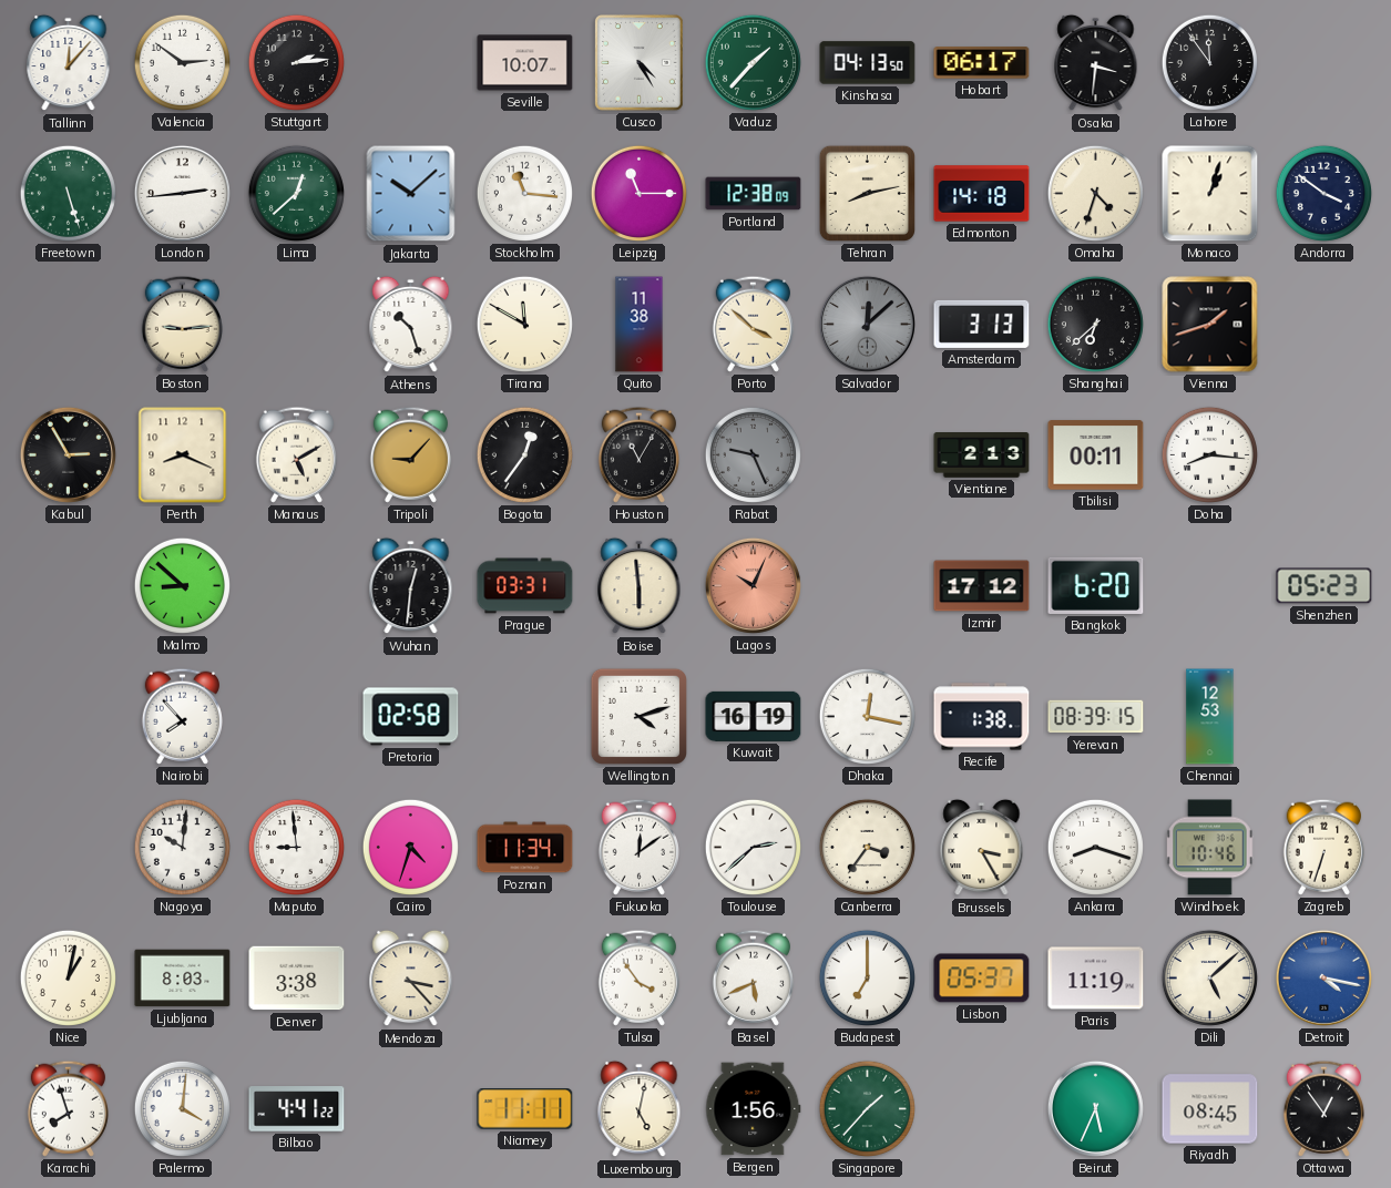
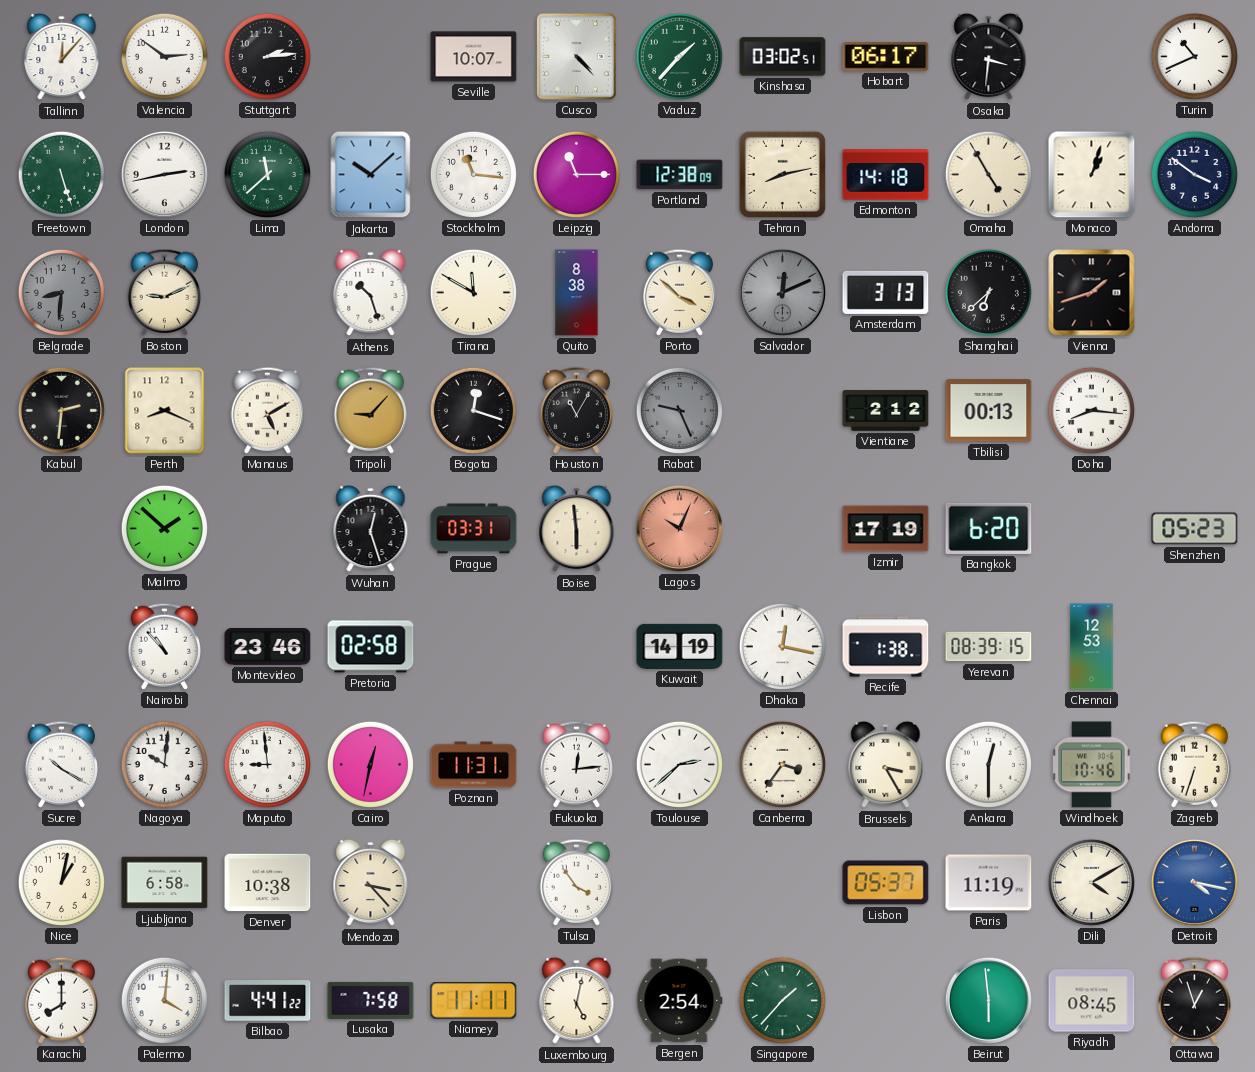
Cusco: 4:25 -> 4:23
Kinshasa: 04:13 -> 03:02
Lahore: 11:54 -> none
Turin: none -> 10:41
London: 2:44 -> 2:43
Lima: 12:38 -> 11:38
Omaha: 4:33 -> 4:55
Belgrade: none -> 8:31
Boston: 9:14 -> 9:11
Quito: 11:38 -> 8:38
Salvador: 12:08 -> 12:11
Kabul: 2:55 -> 2:31
Bogota: 12:36 -> 12:18
Vientiane: 2:13 -> 2:12
Tbilisi: 00:11 -> 00:13
Malmo: 8:52 -> 1:52
Wuhan: 12:31 -> 12:27
Izmir: 17:12 -> 17:19
Nairobi: 7:53 -> 10:53
Montevideo: none -> 23:46
Wellington: 4:12 -> none
Kuwait: 16:19 -> 14:19
Sucre: none -> 10:20
Cairo: 4:33 -> 12:32
Poznan: 11:34 -> 11:31
Fukuoka: 12:09 -> 12:14
Ankara: 8:18 -> 12:30
Ljubljana: 8:03 -> 6:58
Denver: 3:38 -> 10:38
Basel: 5:41 -> none
Budapest: 7:00 -> none
Dili: 5:08 -> 4:10
Karachi: 7:57 -> 8:00
Lusaka: none -> 7:58
Bergen: 1:56 -> 2:54
Beirut: 5:34 -> 5:59
Ottawa: 12:54 -> 12:57
